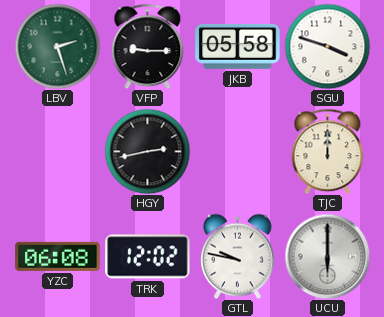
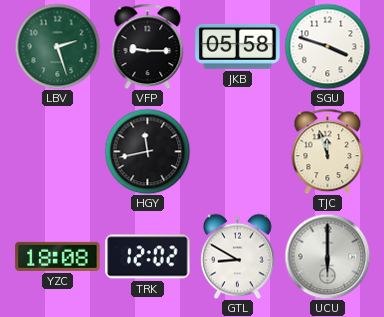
HGY: 2:43 -> 11:43
TJC: 12:00 -> 11:57
YZC: 06:08 -> 18:08
GTL: 9:47 -> 8:50
